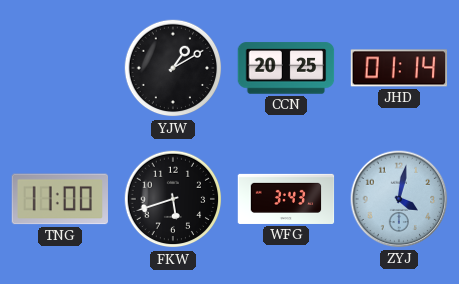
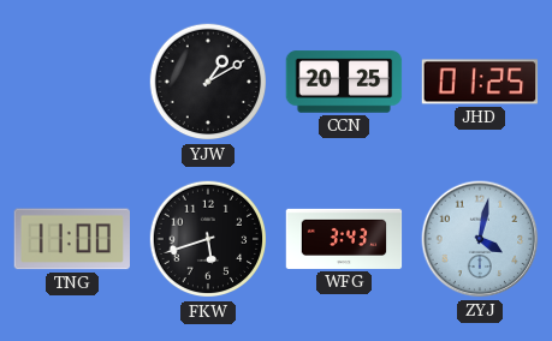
JHD: 01:14 -> 01:25
